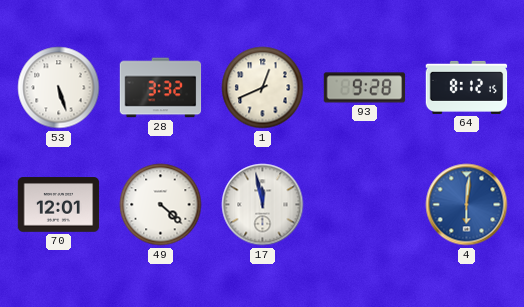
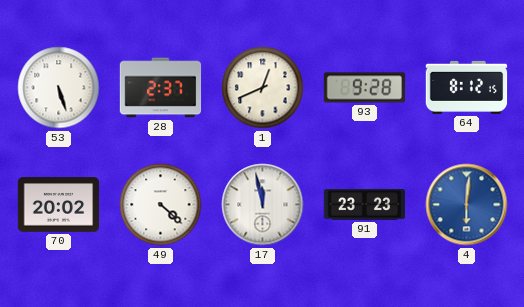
28: 3:32 -> 2:37
70: 12:01 -> 20:02
91: none -> 23:23
